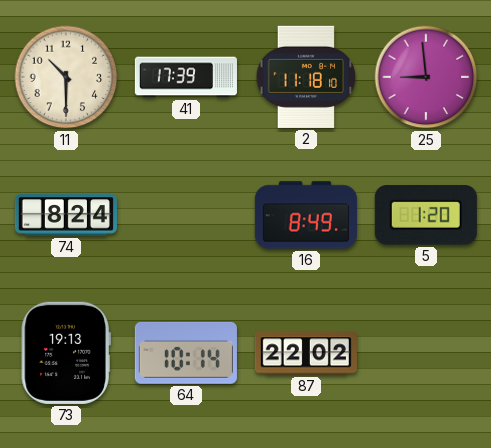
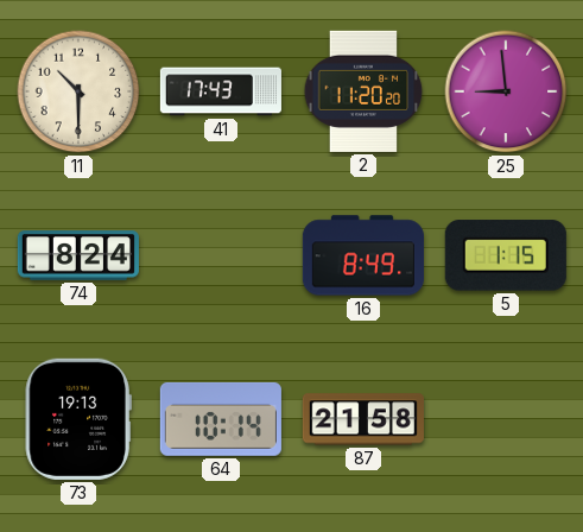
41: 17:39 -> 17:43
2: 11:18 -> 11:20
5: 1:20 -> 1:15
87: 22:02 -> 21:58
